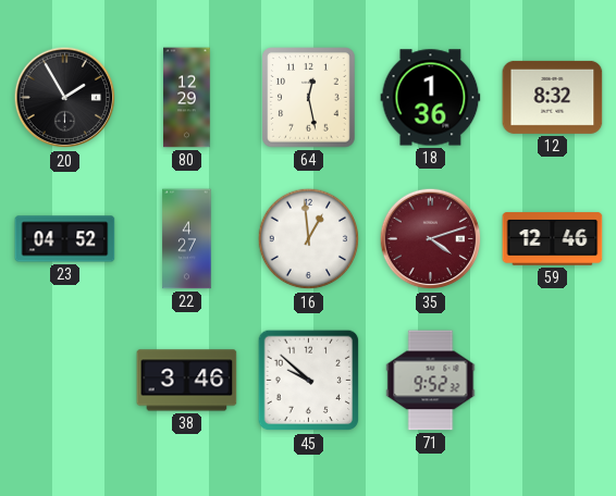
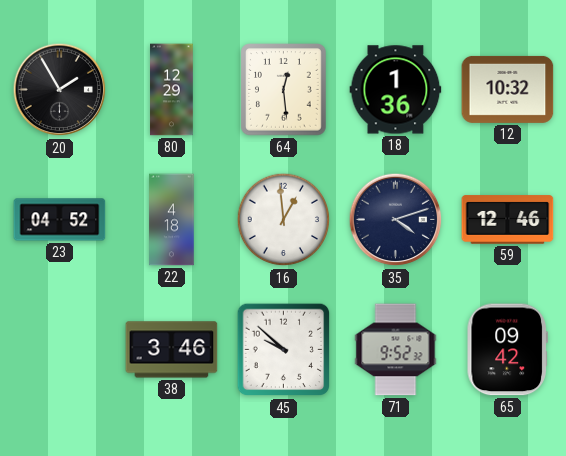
64: 12:28 -> 12:29
12: 8:32 -> 10:32
22: 4:27 -> 4:18
35 dial: burgundy -> navy
65: none -> 09:42
